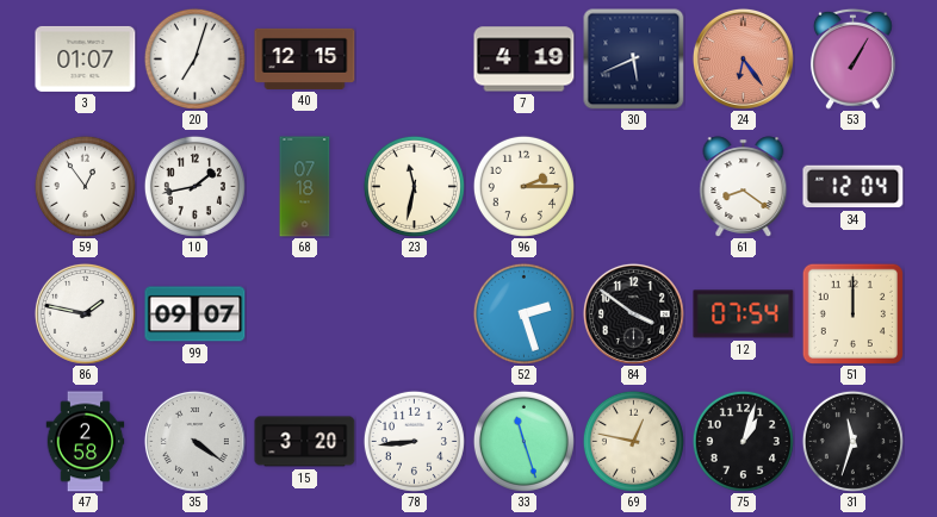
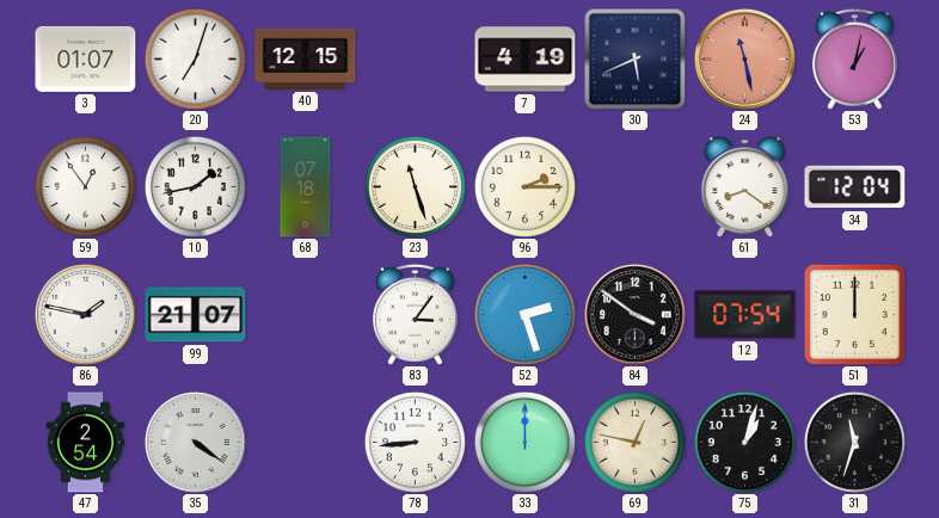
24: 6:24 -> 11:28
53: 1:05 -> 1:02
23: 11:32 -> 11:27
99: 09:07 -> 21:07
83: none -> 3:06
47: 2:58 -> 2:54
15: 3:20 -> none
33: 11:27 -> 12:00
